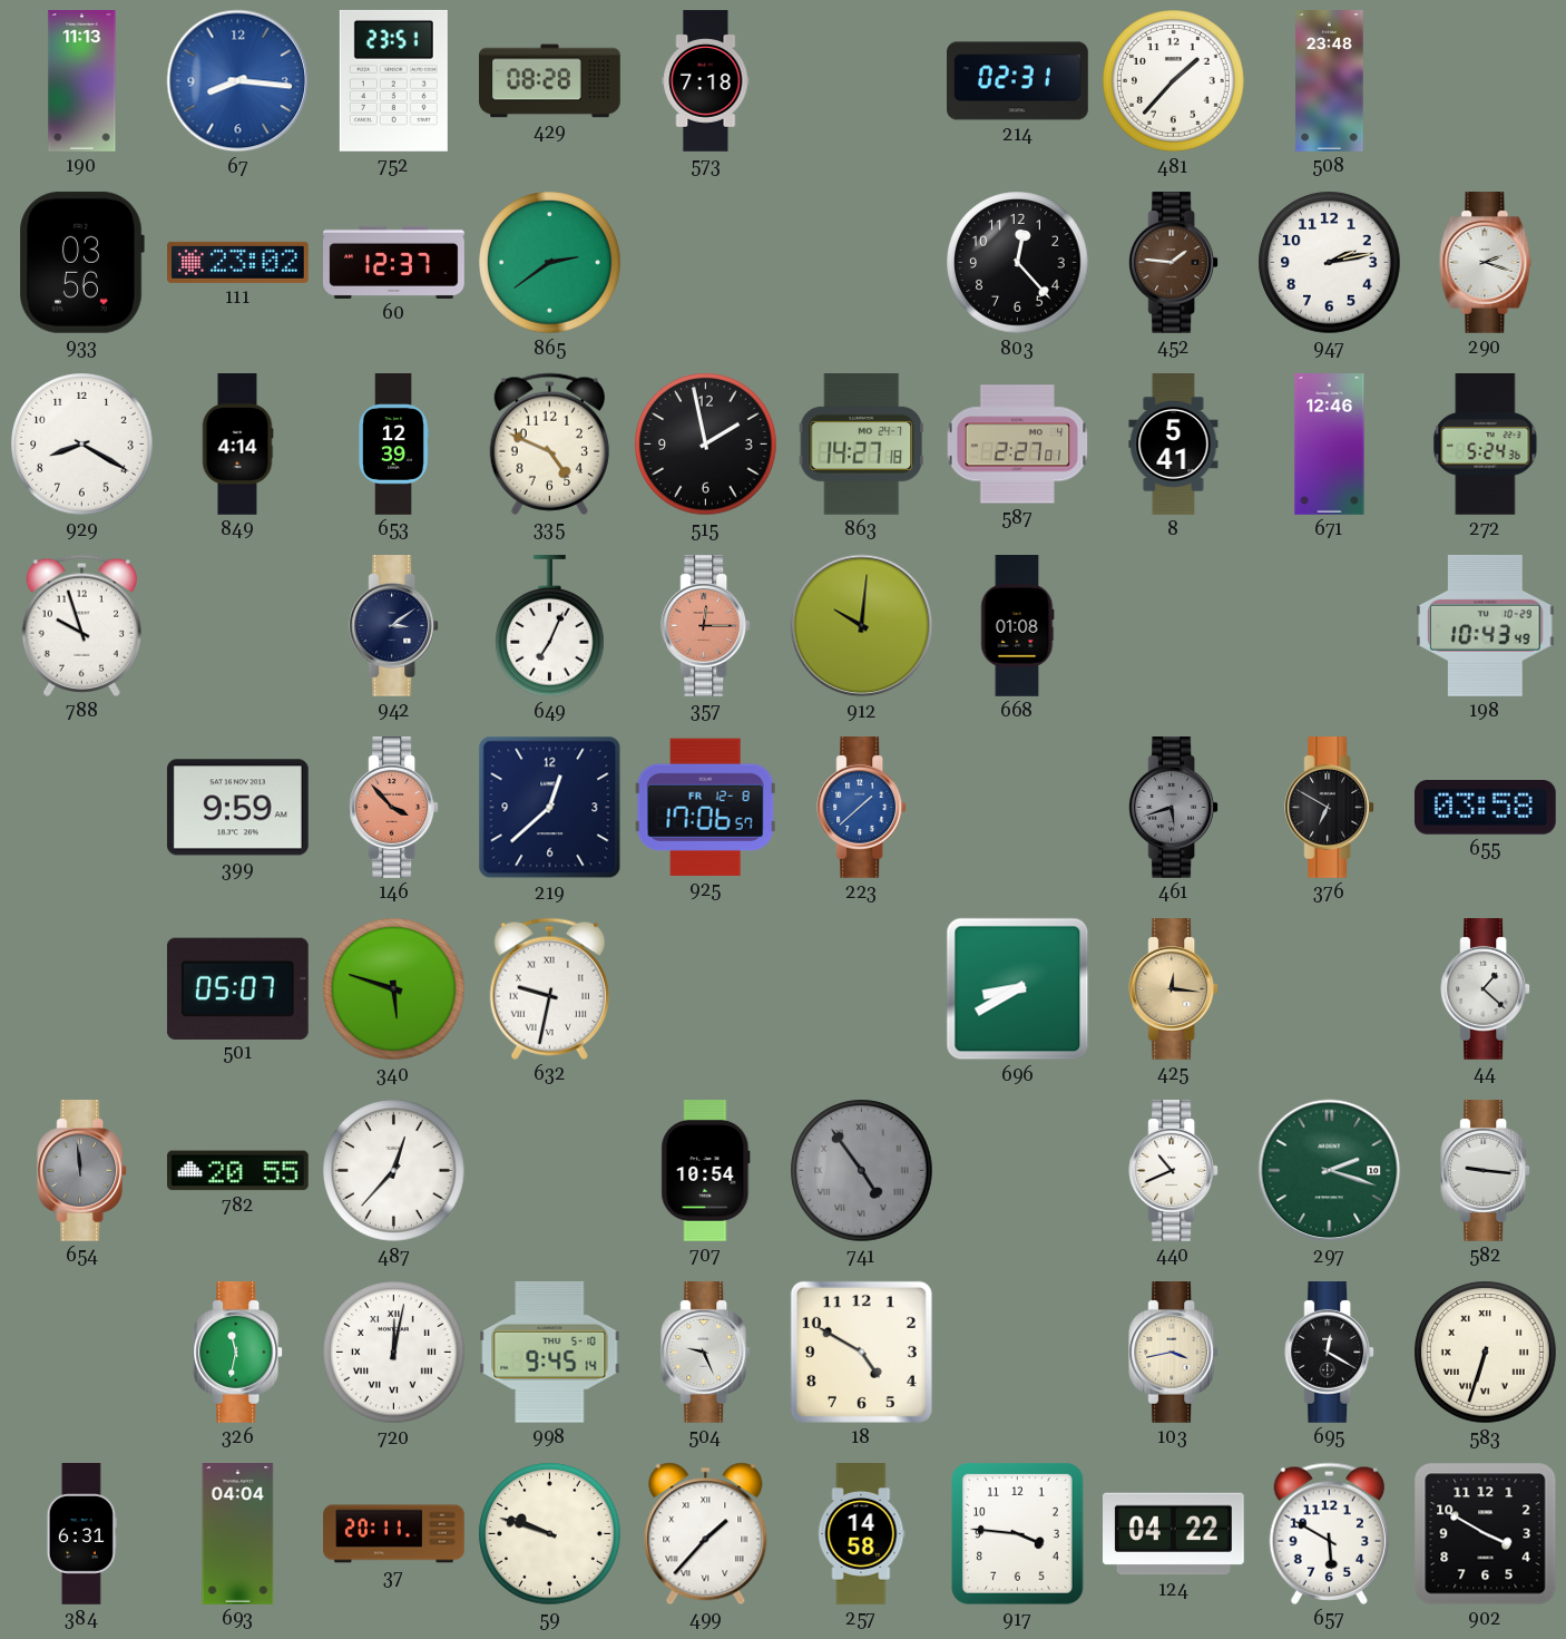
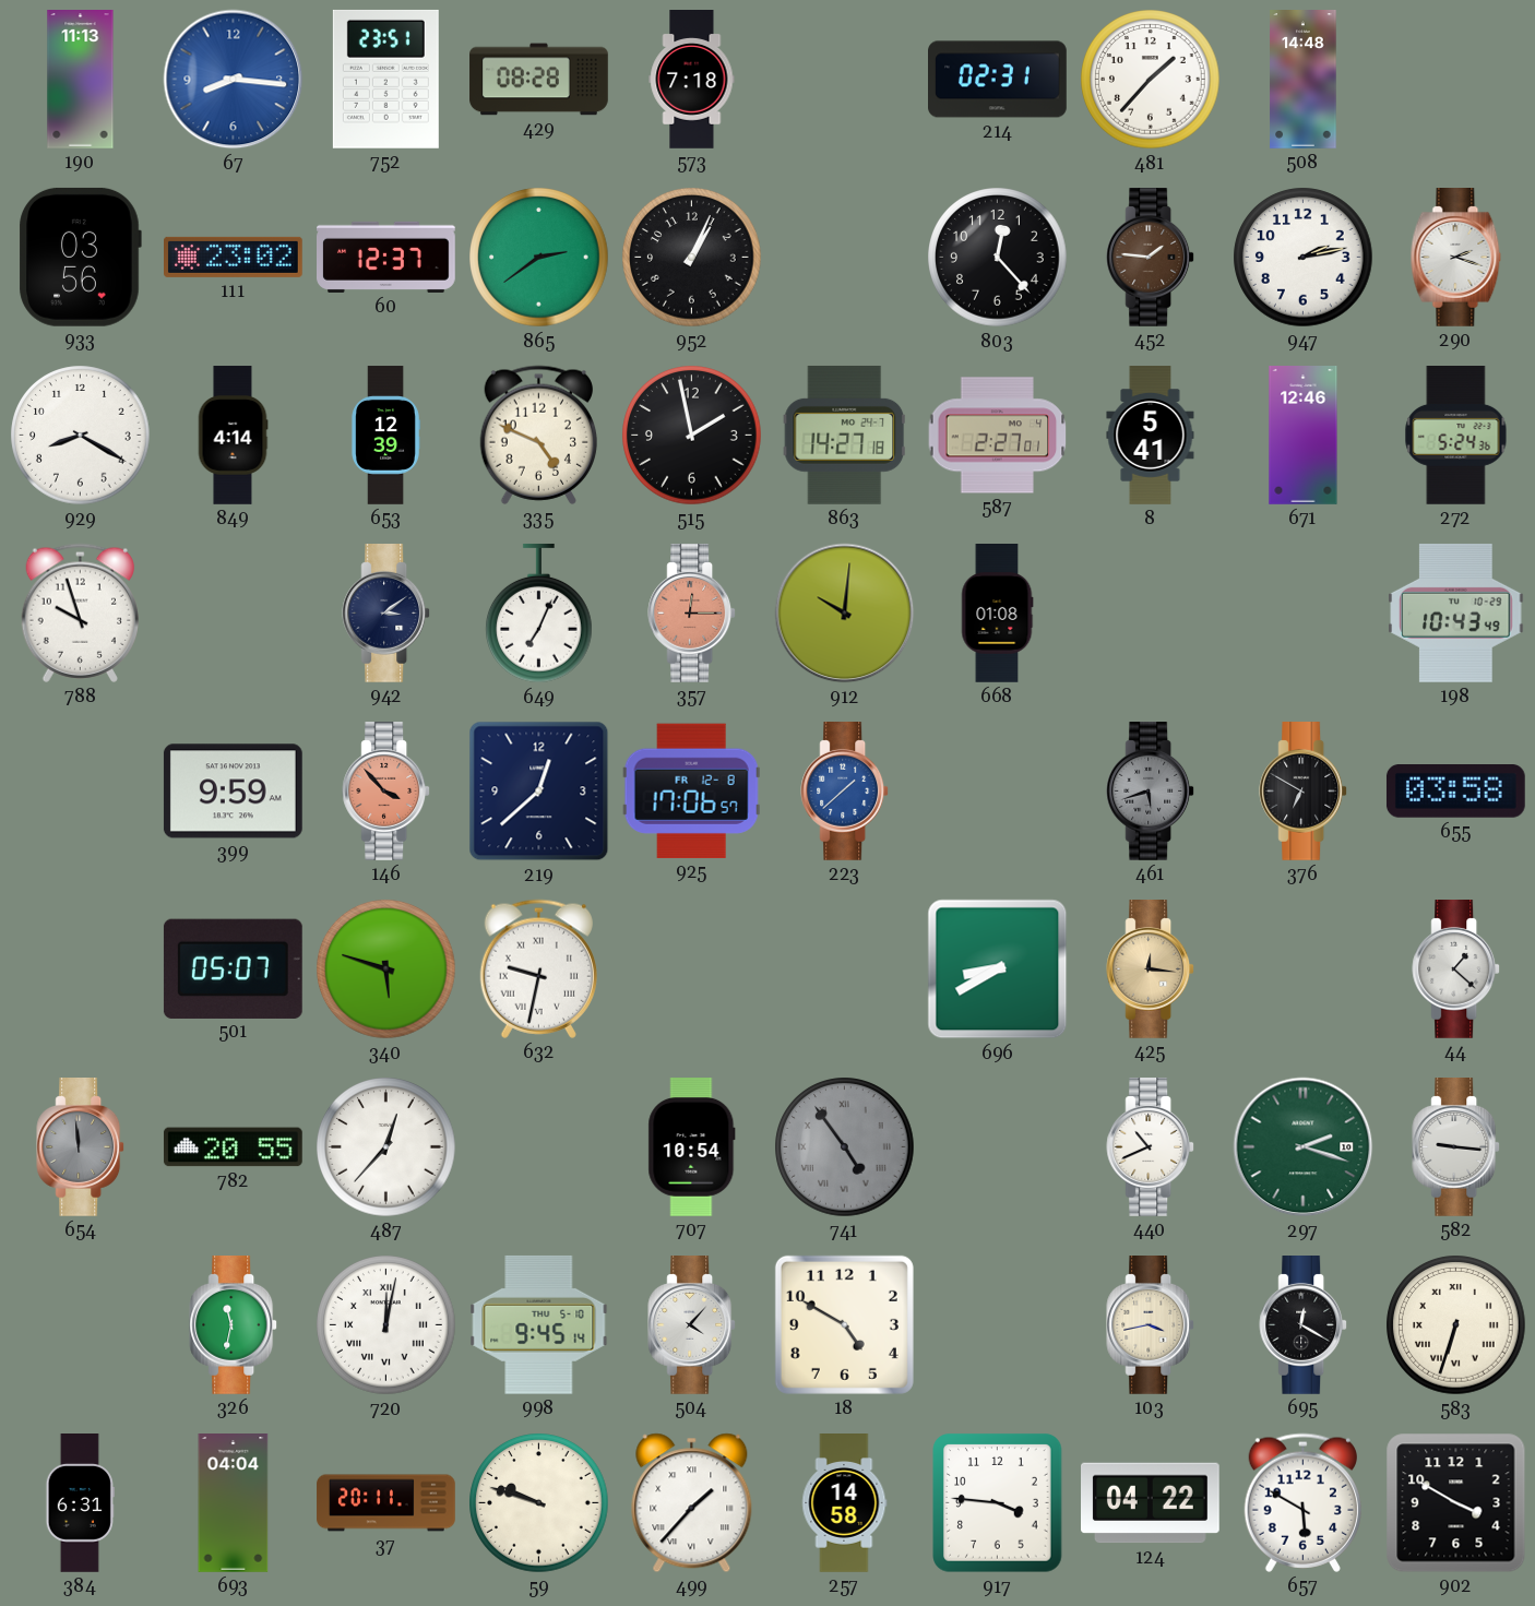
508: 23:48 -> 14:48
952: none -> 1:04
504: 9:26 -> 4:07
